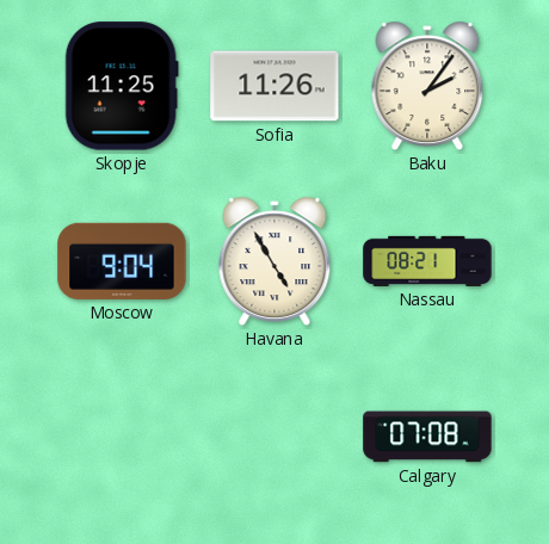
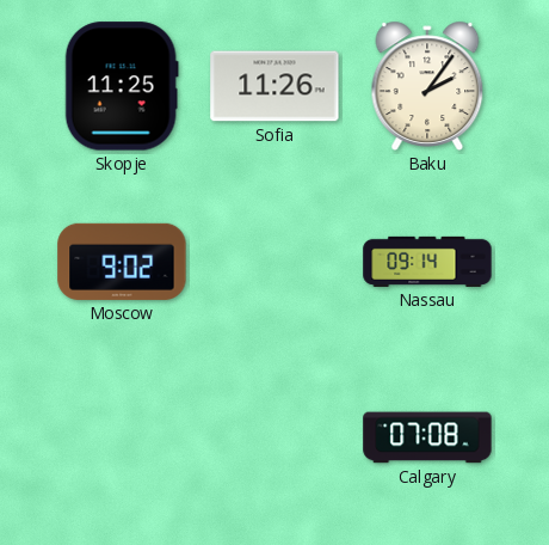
Moscow: 9:04 -> 9:02
Havana: 4:55 -> none
Nassau: 08:21 -> 09:14
